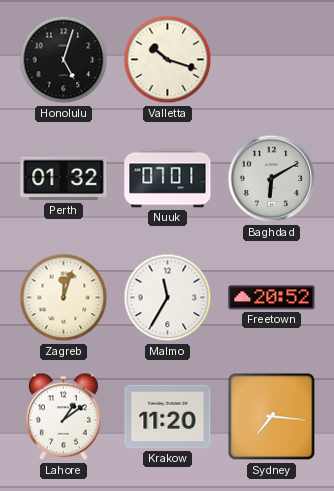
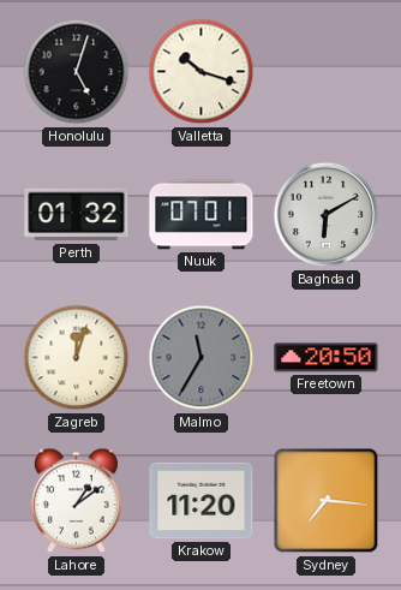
Malmo dial: white -> grey
Freetown: 20:52 -> 20:50
